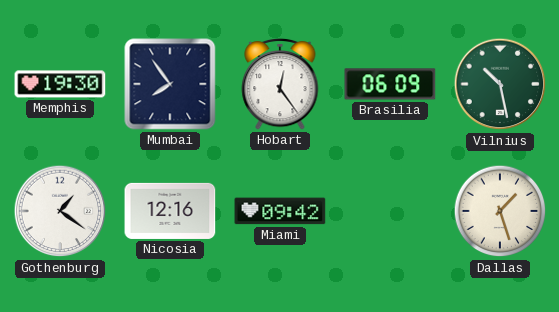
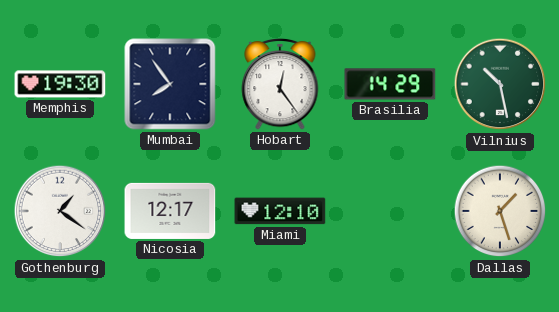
Brasilia: 06:09 -> 14:29
Nicosia: 12:16 -> 12:17
Miami: 09:42 -> 12:10
